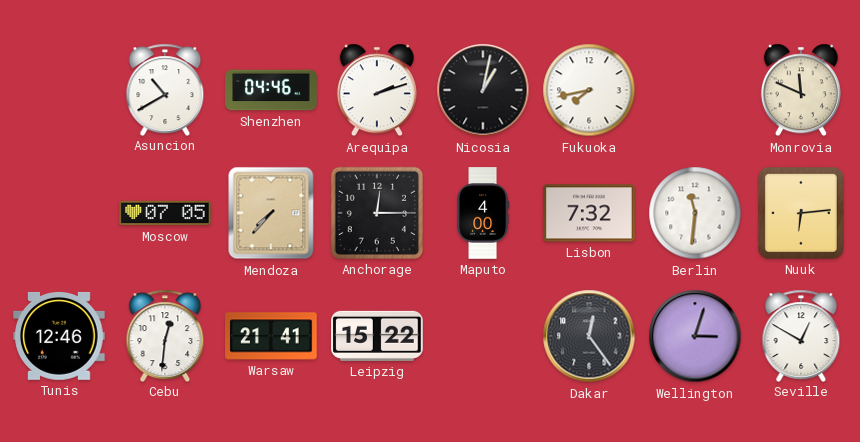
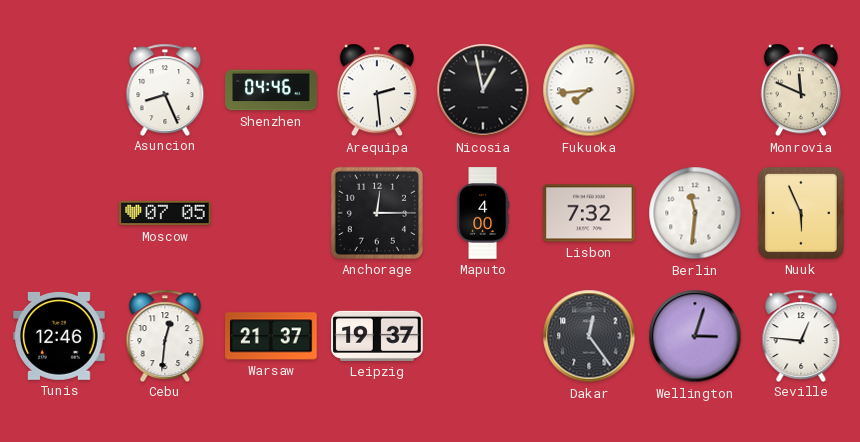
Asuncion: 10:40 -> 8:26
Arequipa: 2:12 -> 2:29
Nicosia: 1:02 -> 12:58
Fukuoka: 7:43 -> 7:44
Mendoza: 7:37 -> none
Nuuk: 6:14 -> 5:56
Warsaw: 21:41 -> 21:37
Leipzig: 15:22 -> 19:37
Seville: 12:50 -> 12:46
